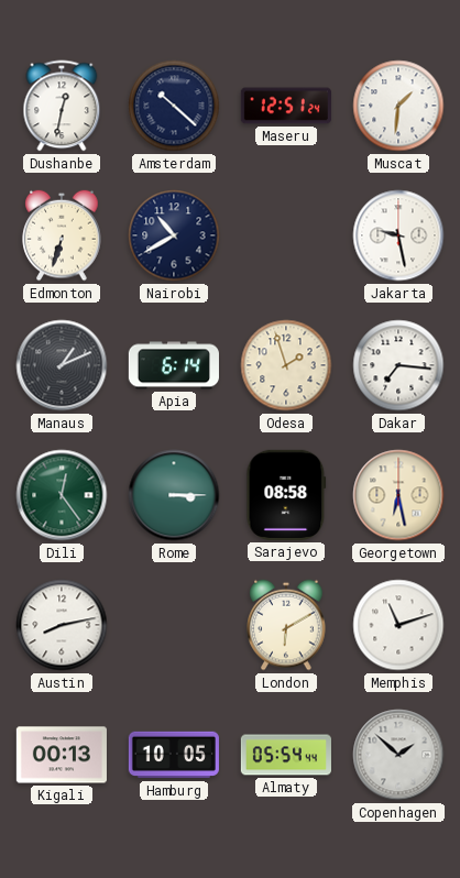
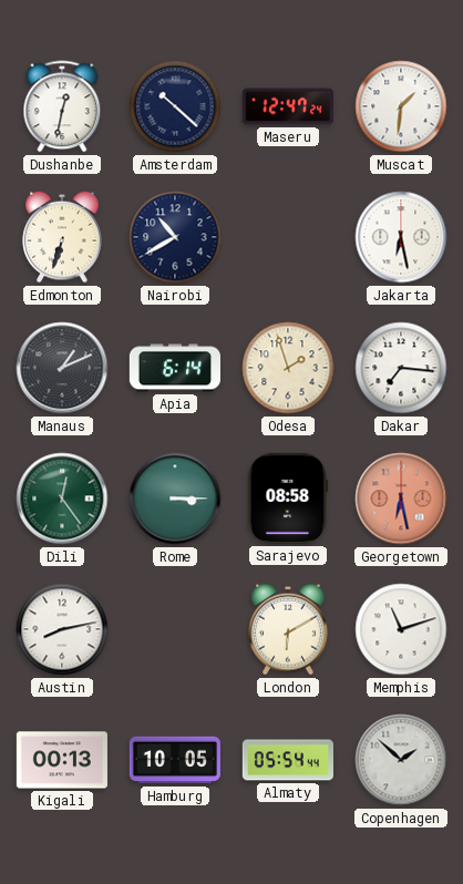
Maseru: 12:51 -> 12:47
Jakarta: 9:28 -> 6:28
Georgetown dial: cream -> salmon
